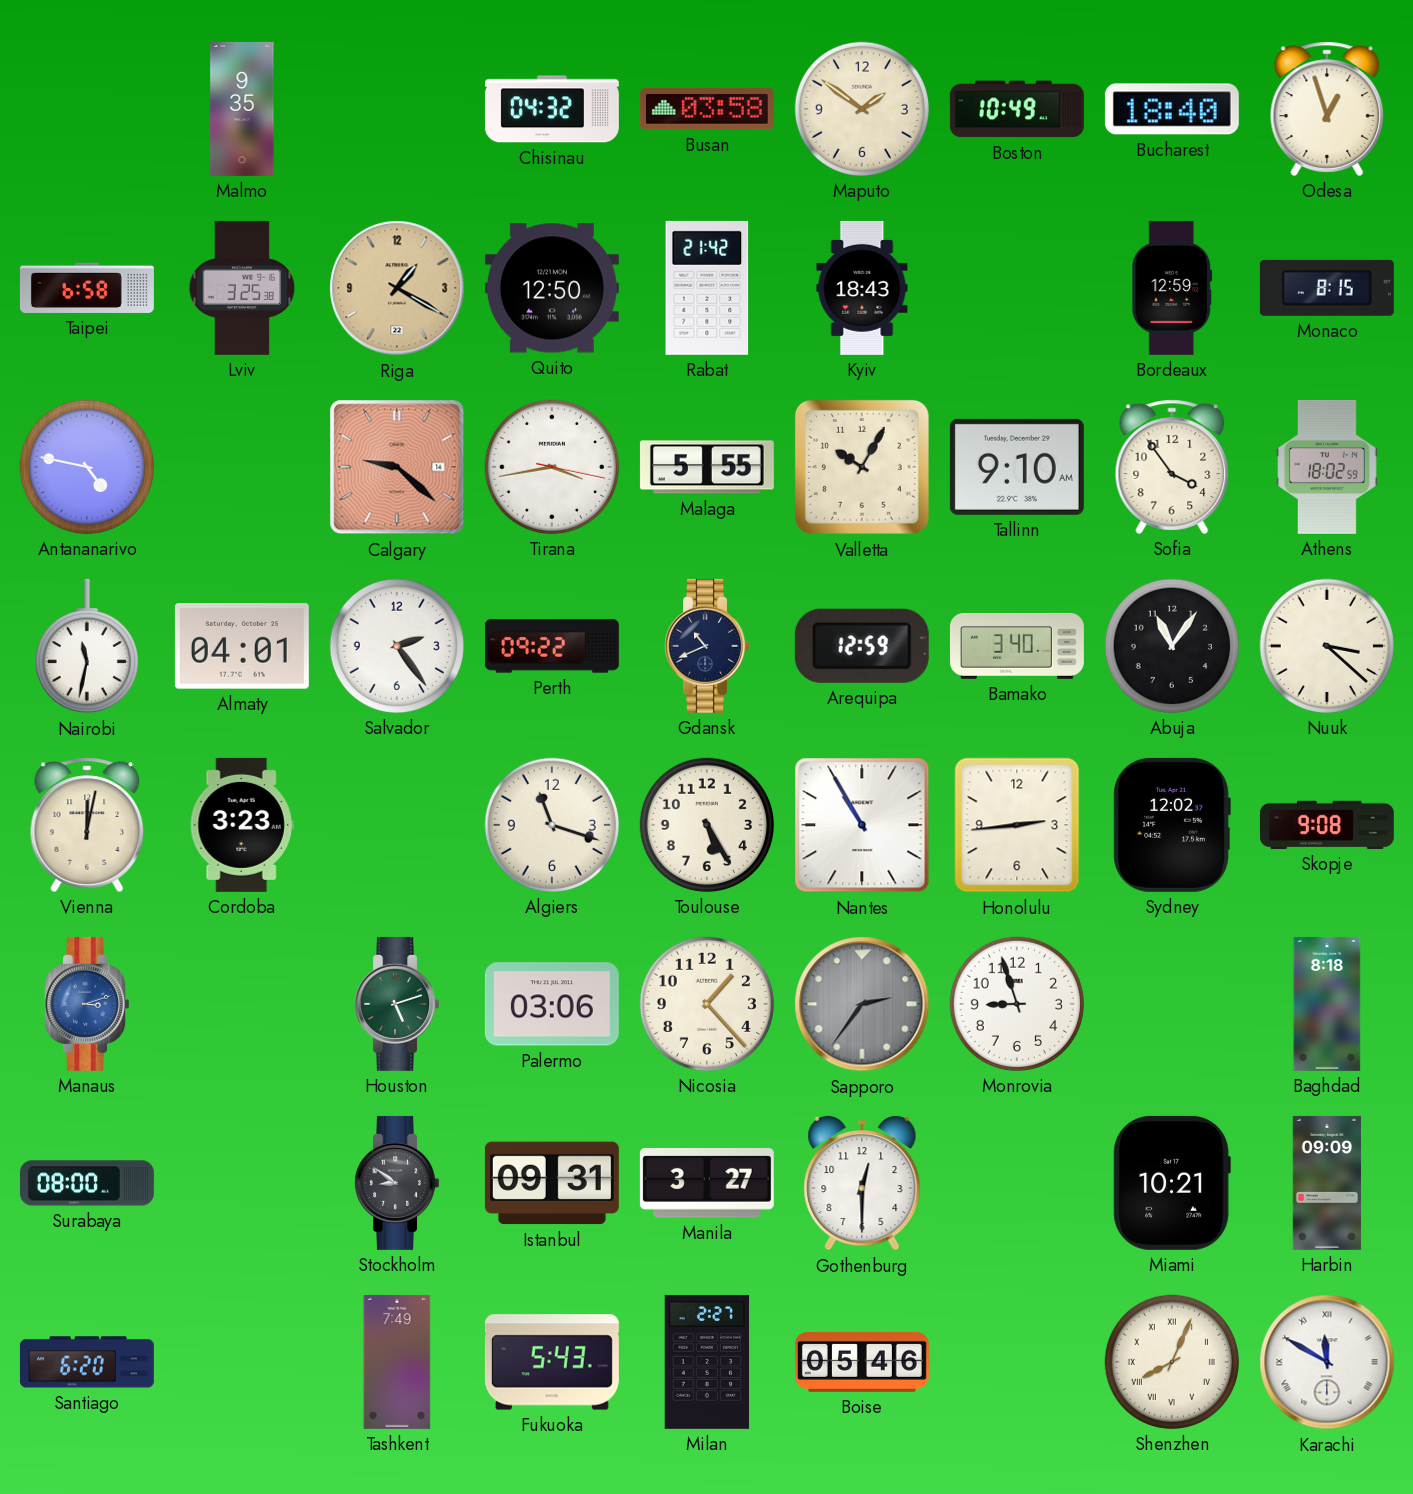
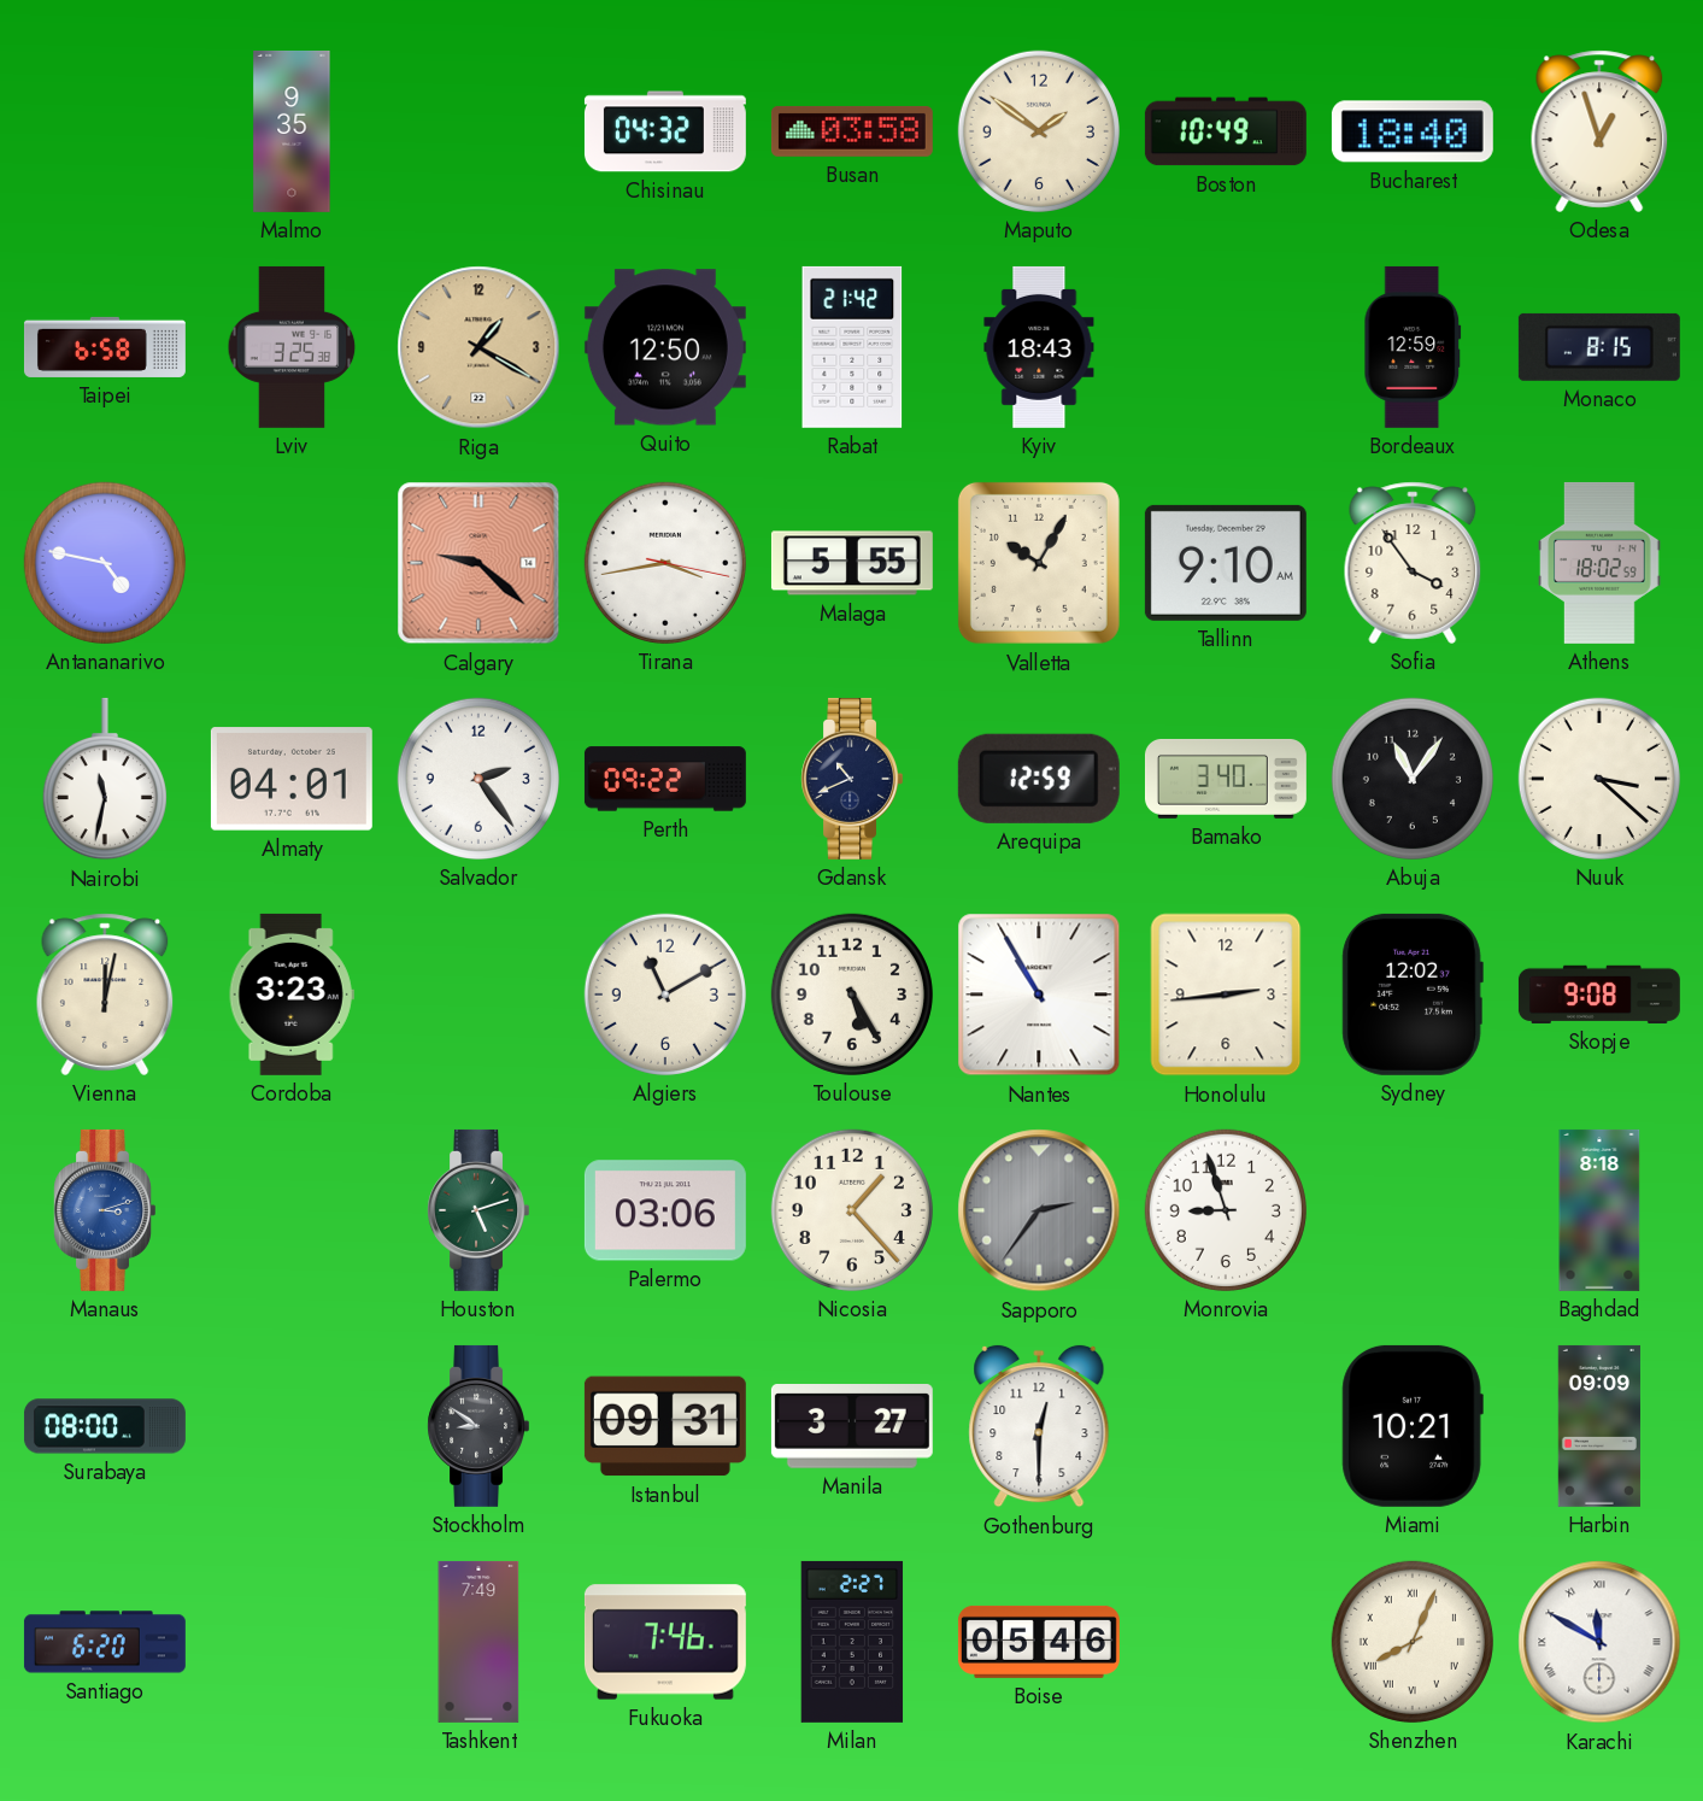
Algiers: 11:18 -> 11:10
Fukuoka: 5:43 -> 7:46
